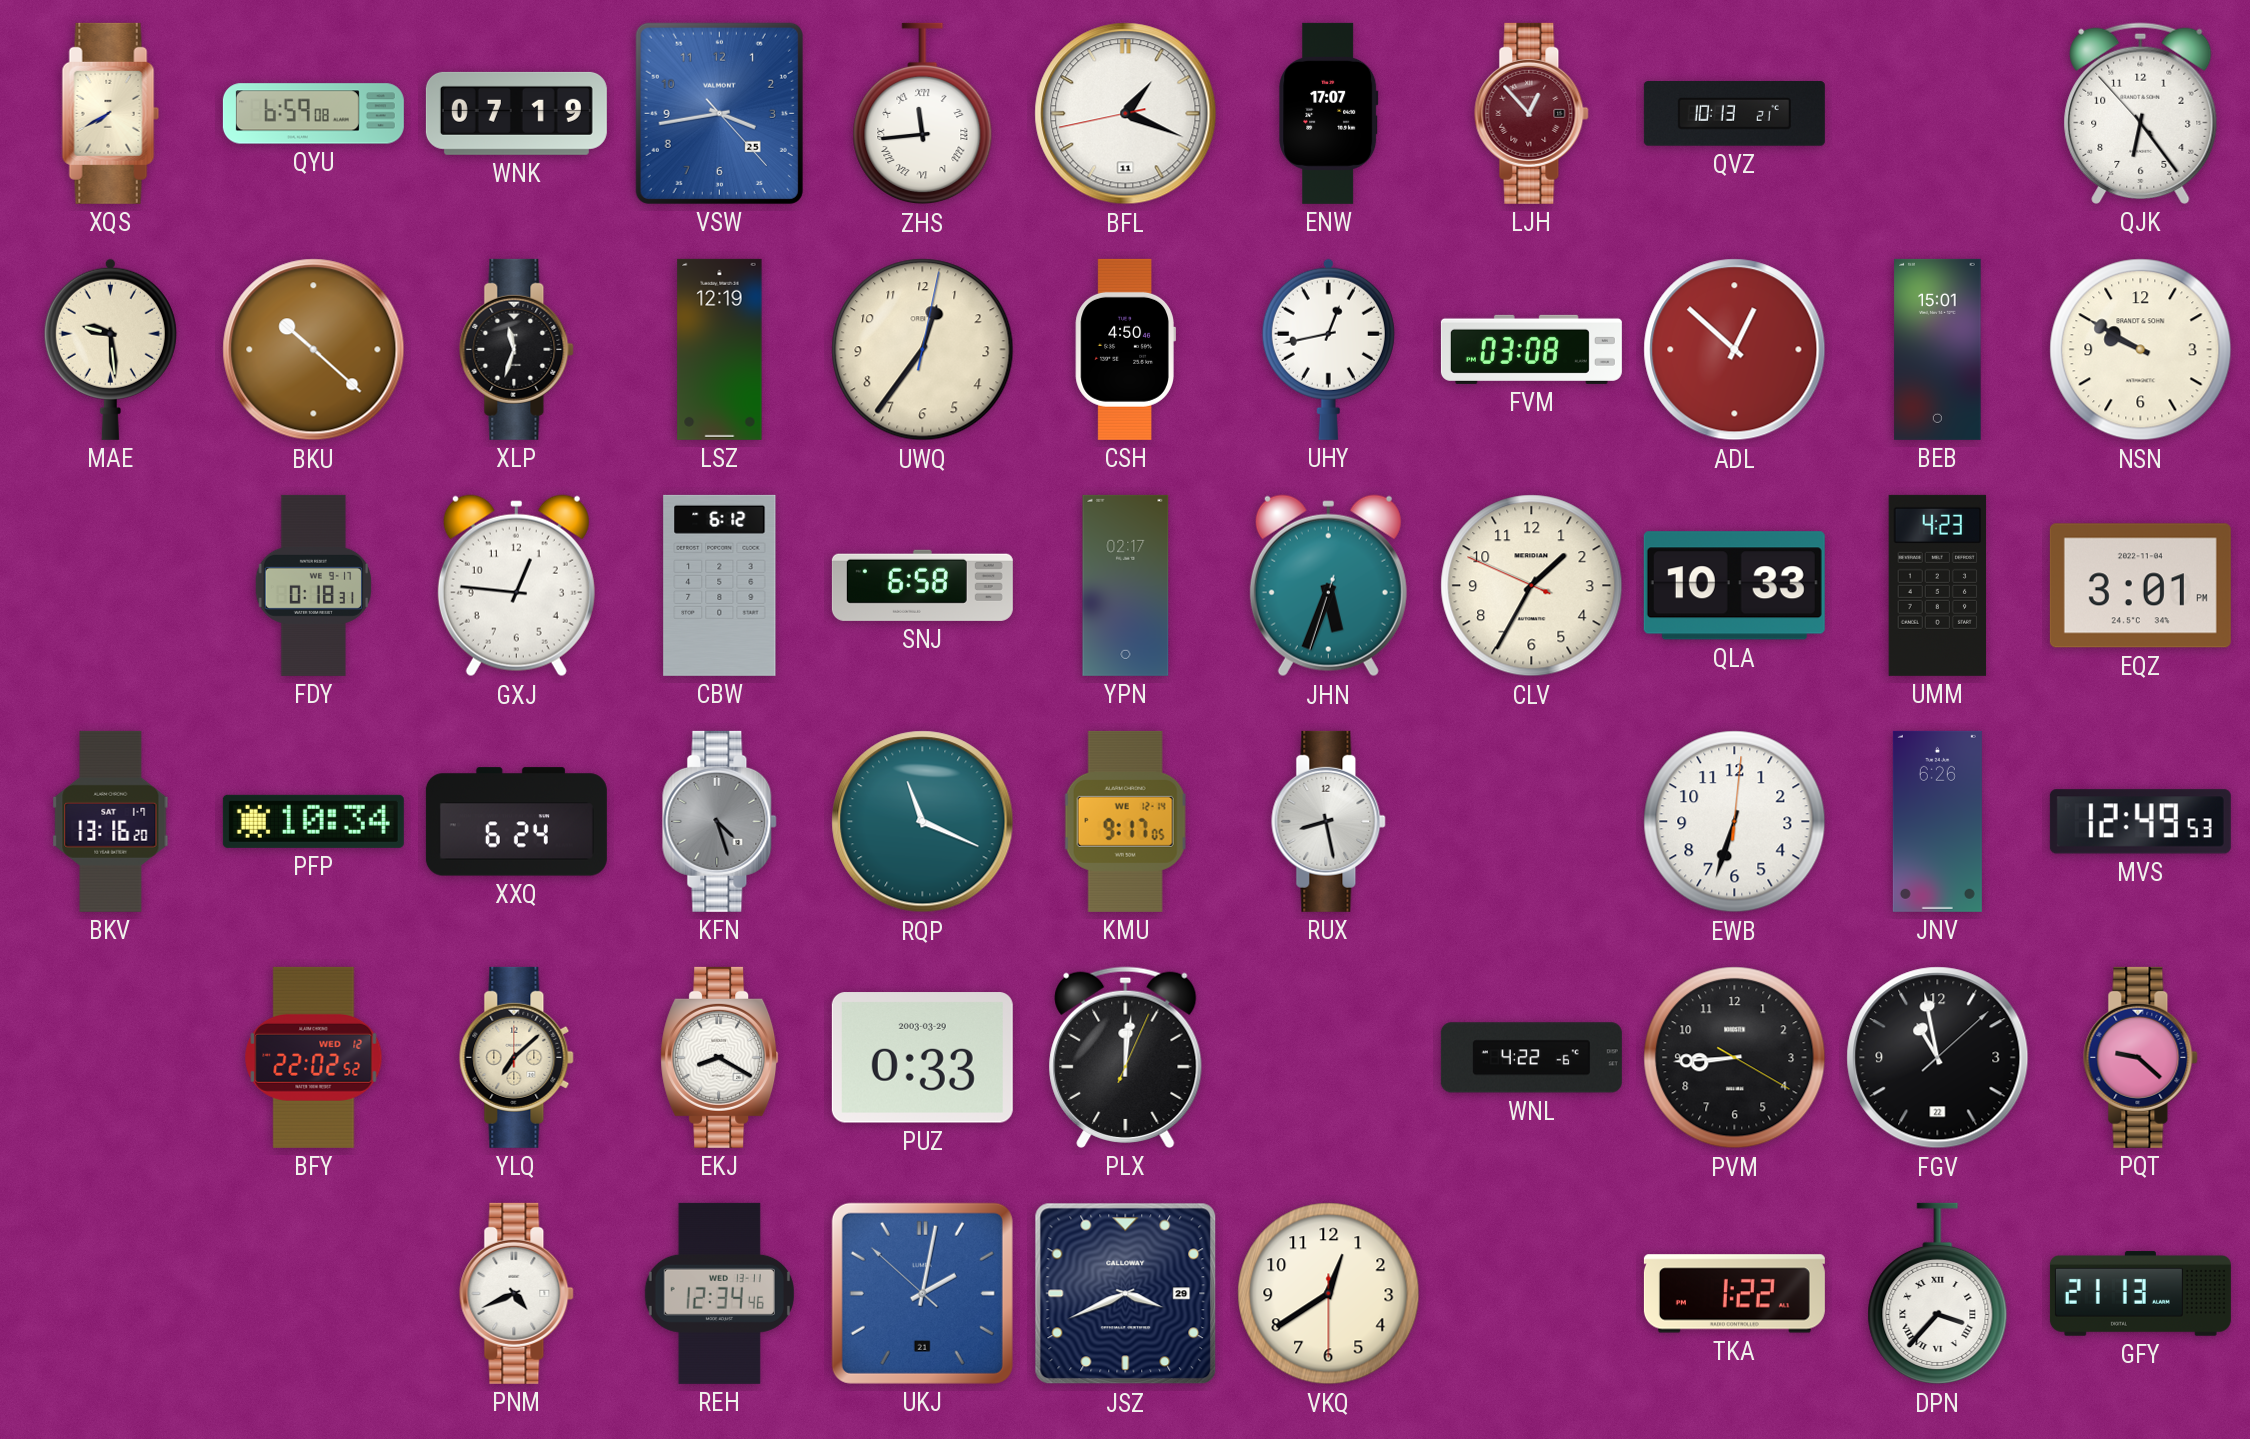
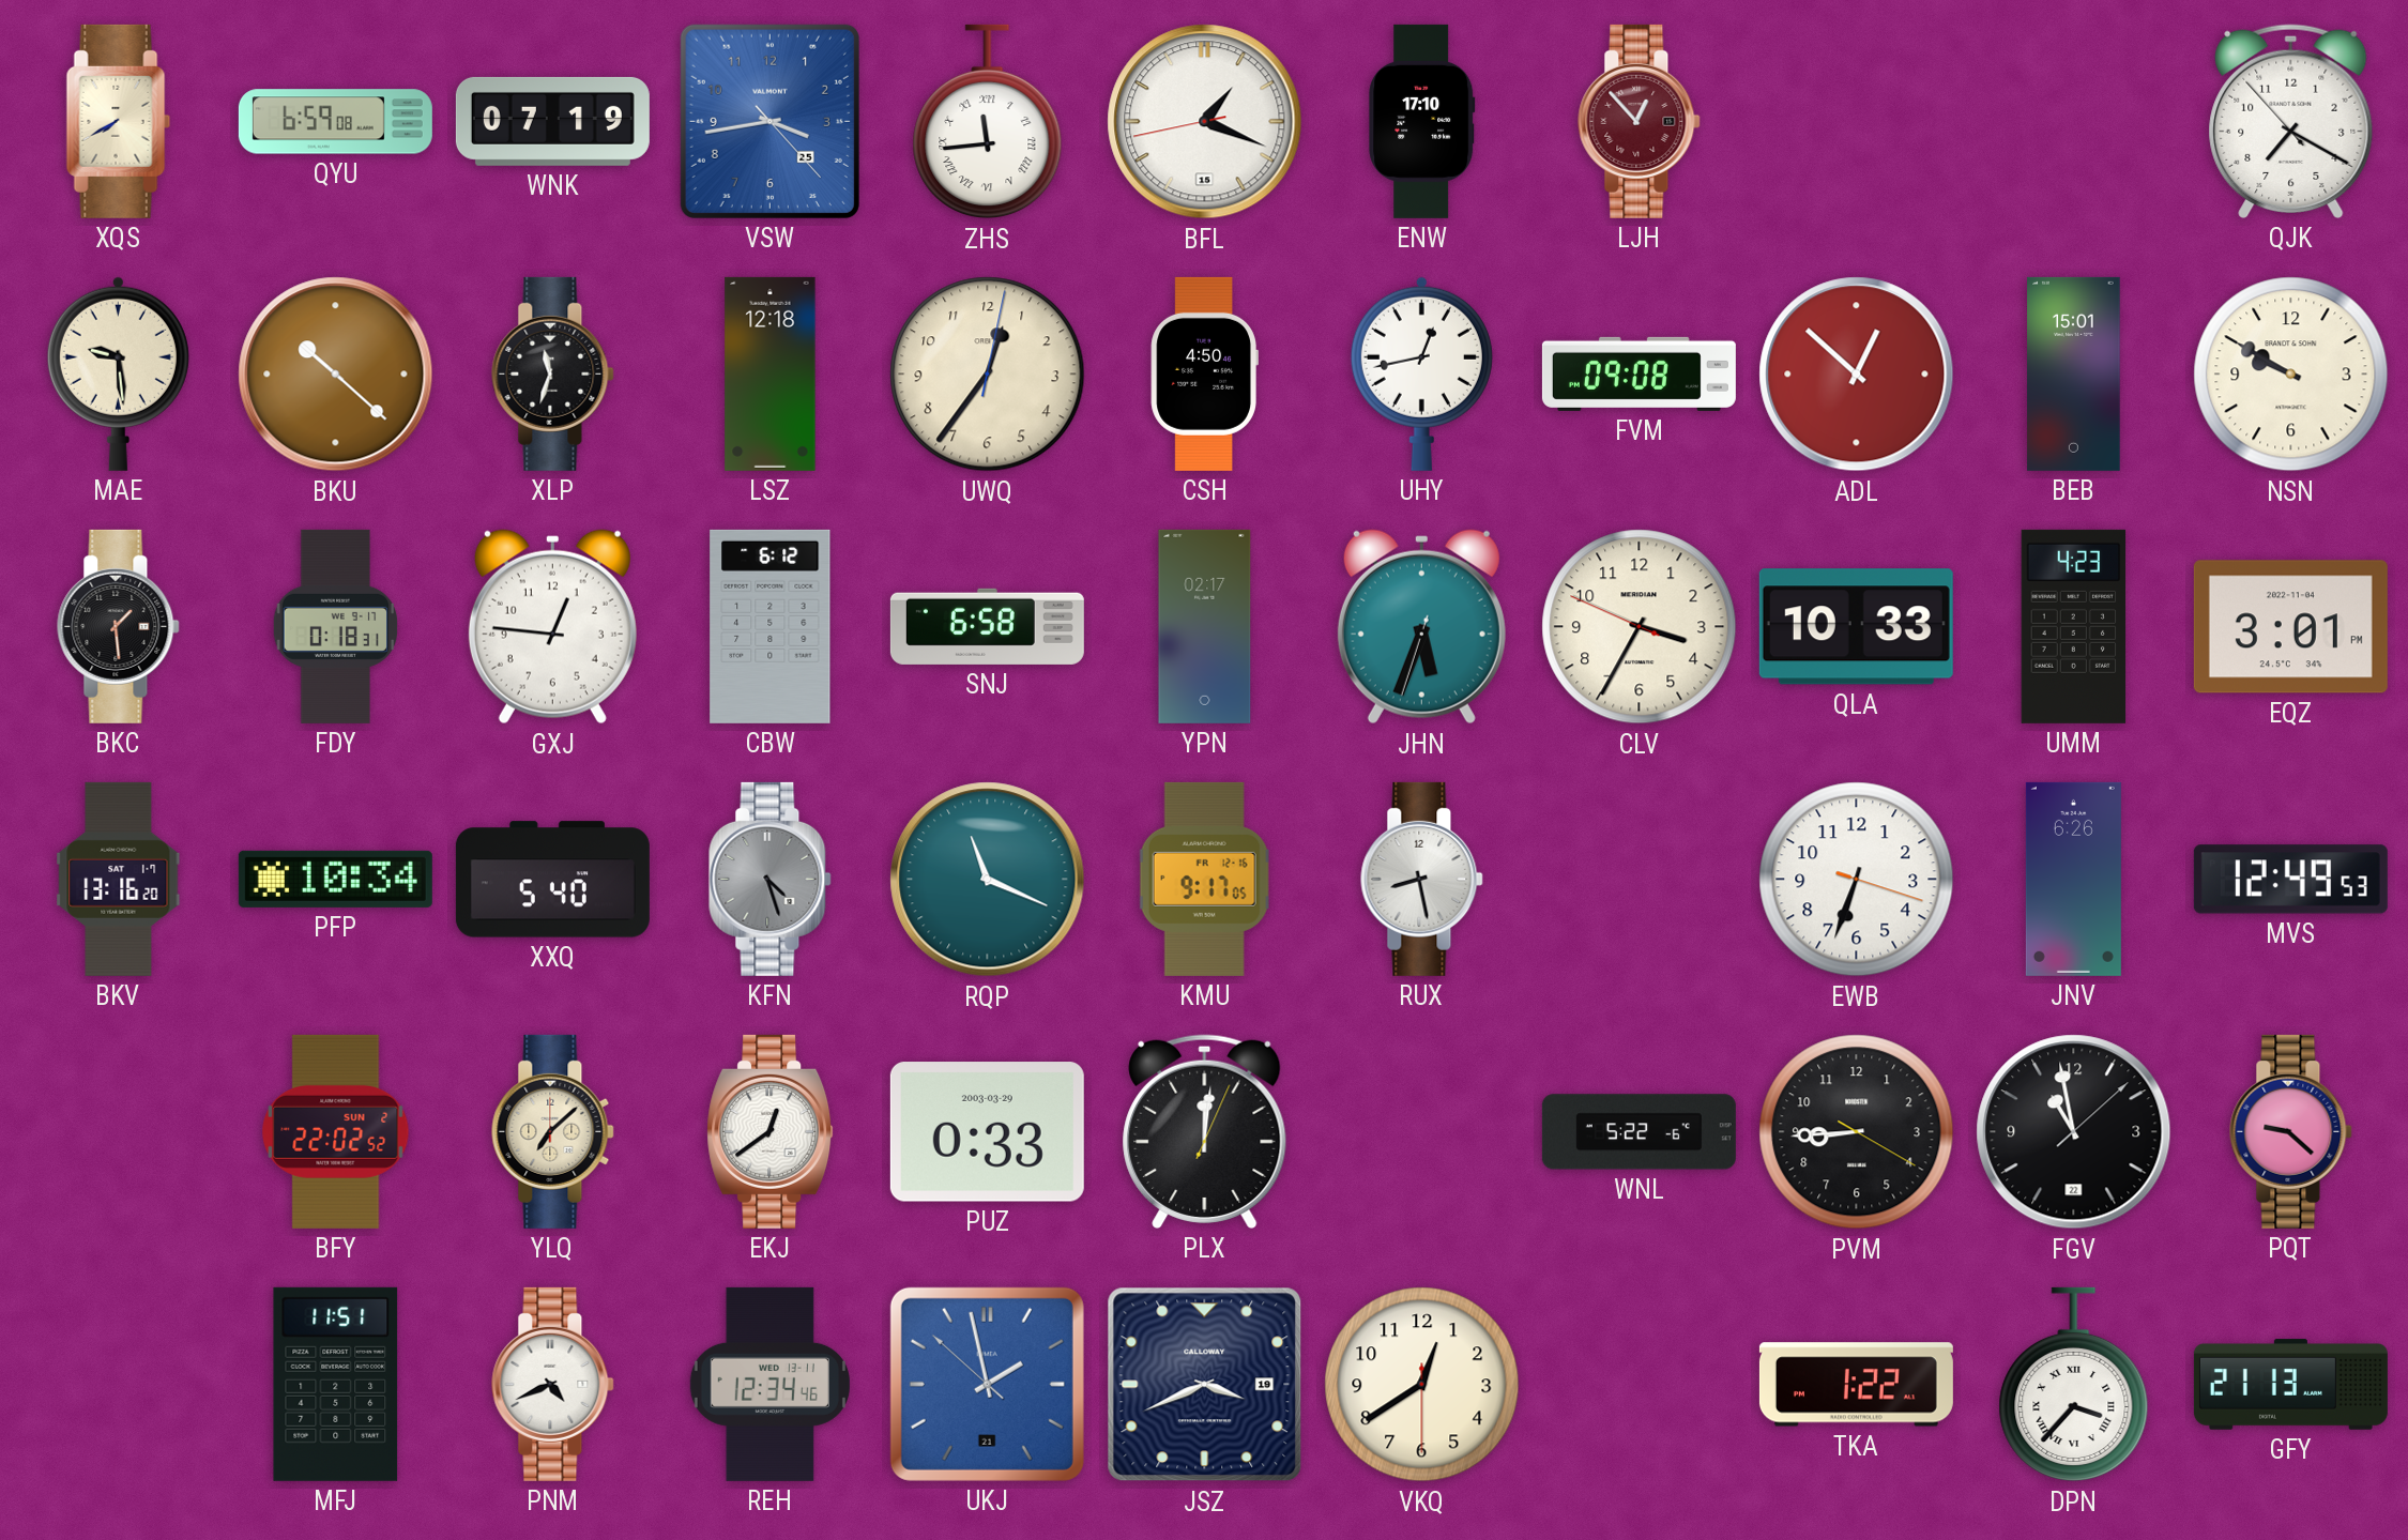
BFL date: 11 -> 15
ENW: 17:07 -> 17:10
QVZ: 10:13 -> none
QJK: 6:23 -> 7:19
LSZ: 12:19 -> 12:18
FVM: 03:08 -> 09:08
BKC: none -> 1:29
CLV: 1:34 -> 3:34
XXQ: 6:24 -> 5:40
KMU date: WE 12-14 -> FR 12-16
EWB: 6:33:01 -> 6:33:18
BFY date: WED 12 -> SUN 2
EKJ: 8:20 -> 12:39
WNL: 4:22 -> 5:22
MFJ: none -> 11:51
UKJ: 2:01 -> 1:57
JSZ date: 29 -> 19
